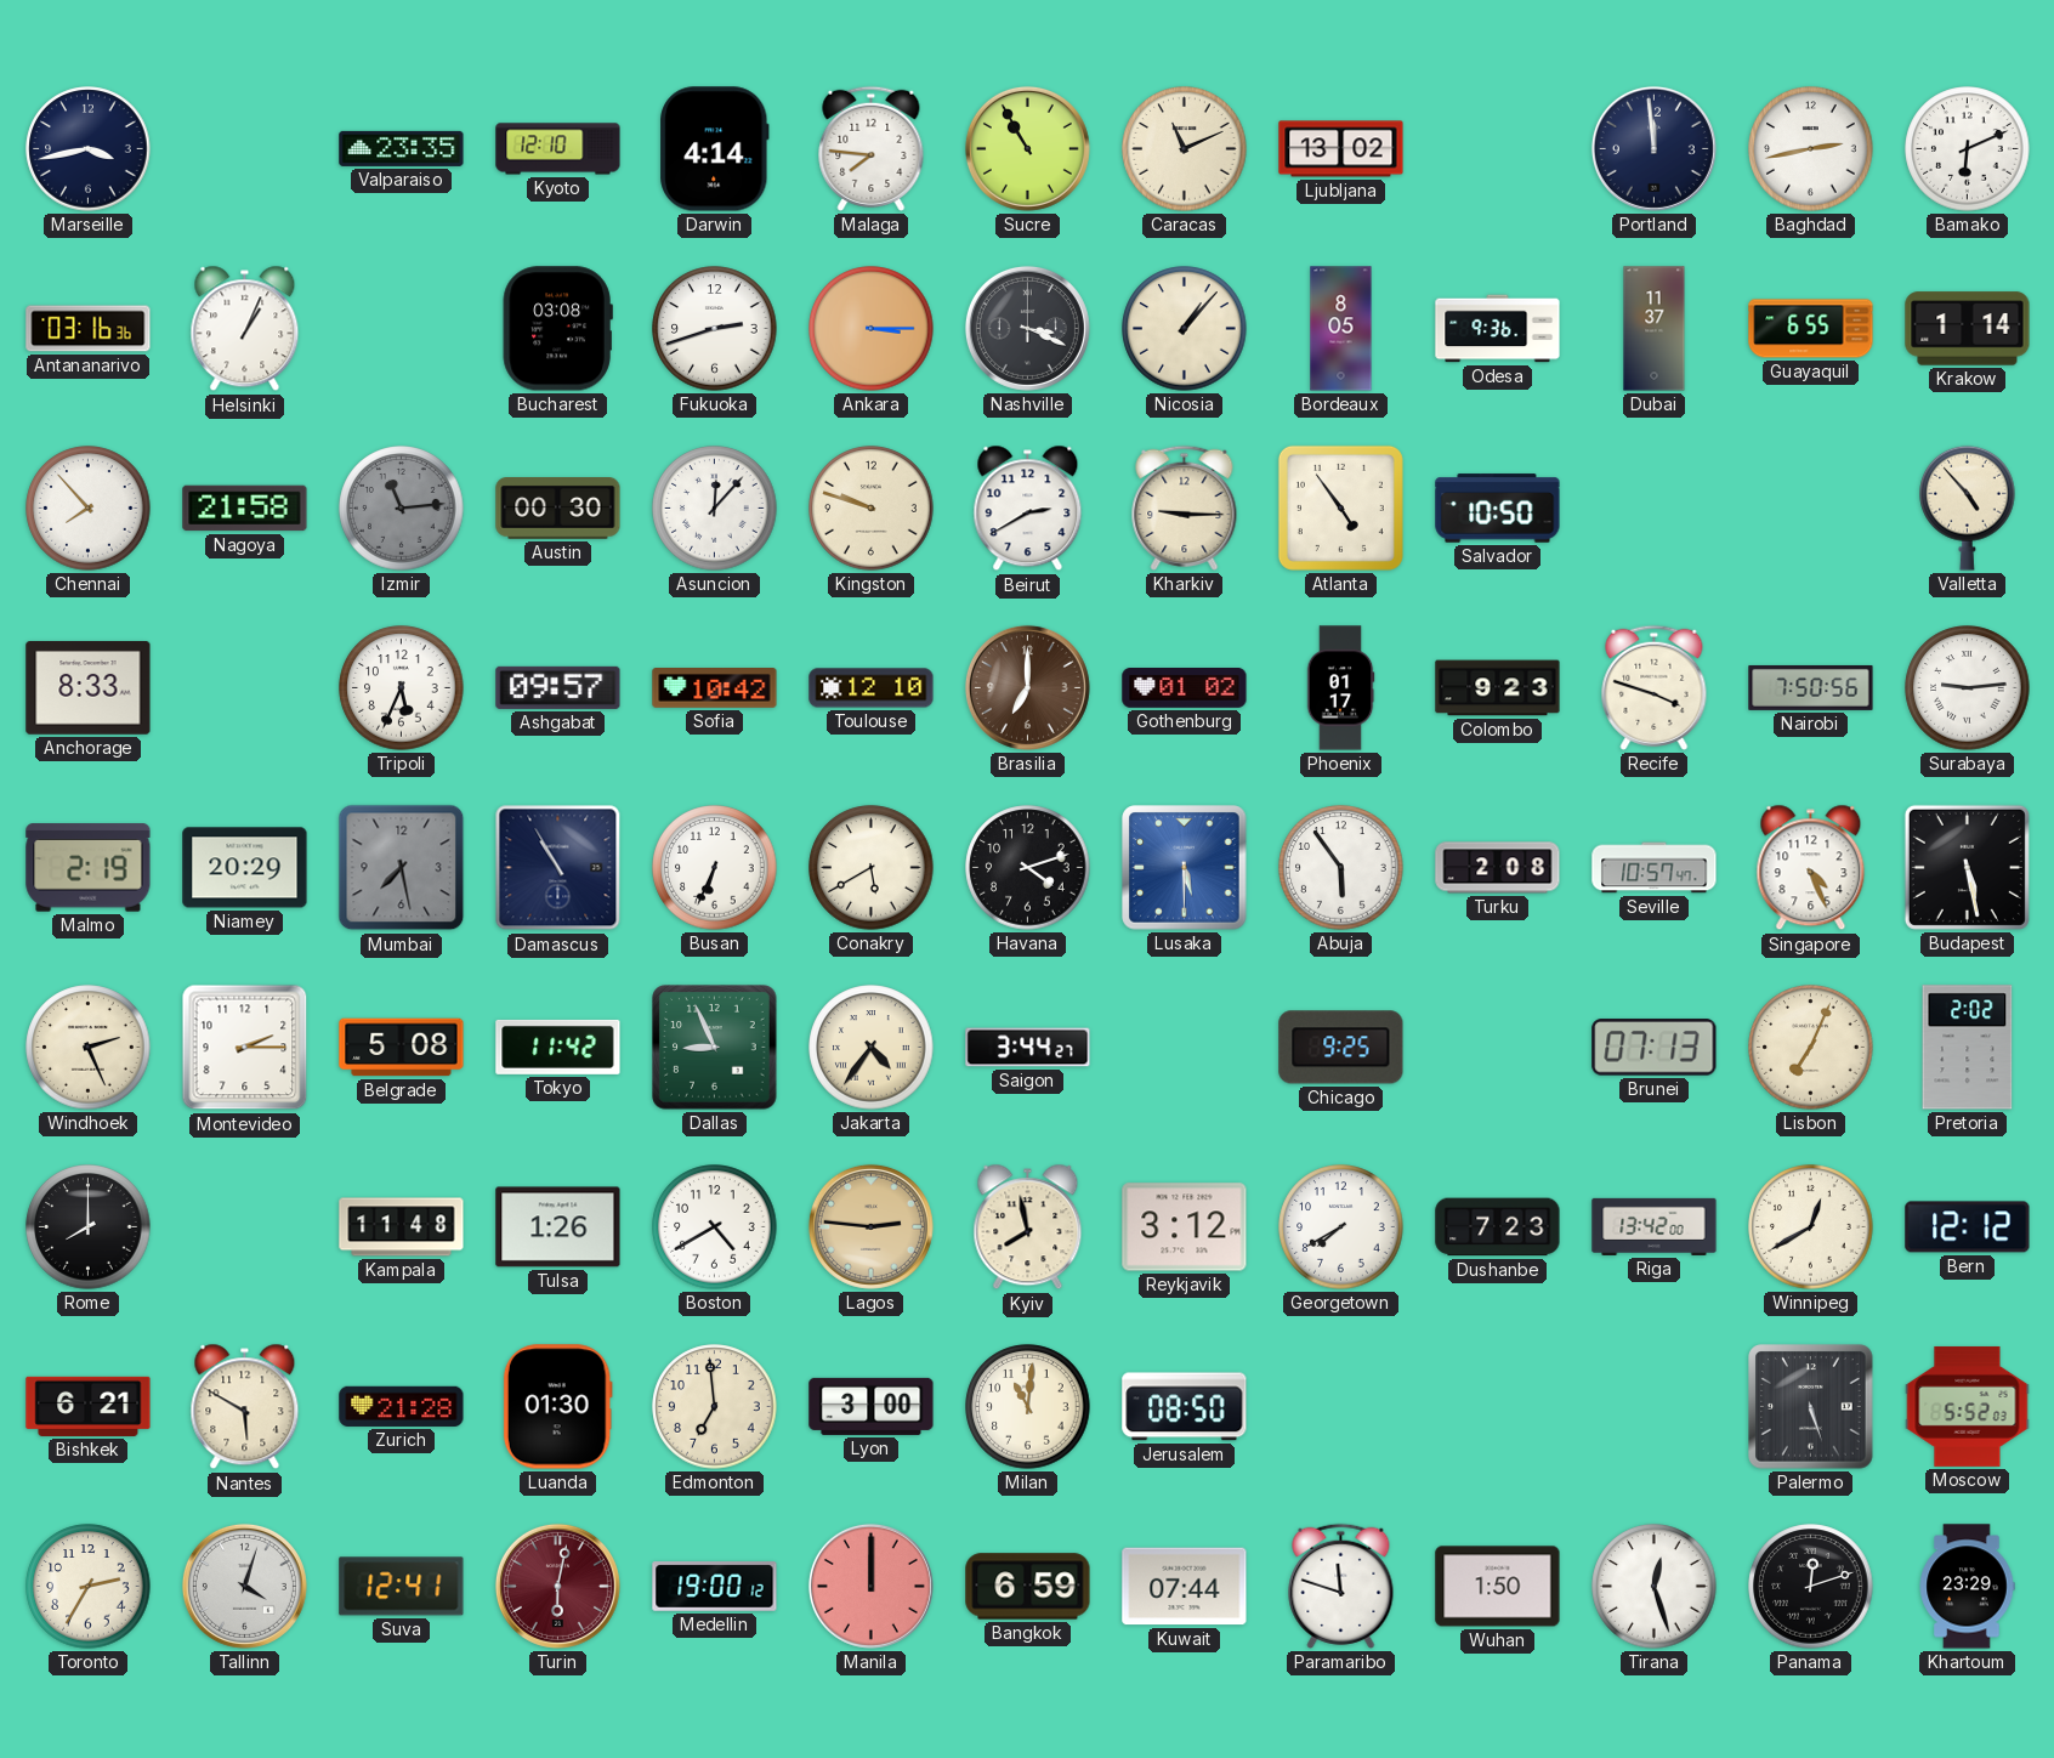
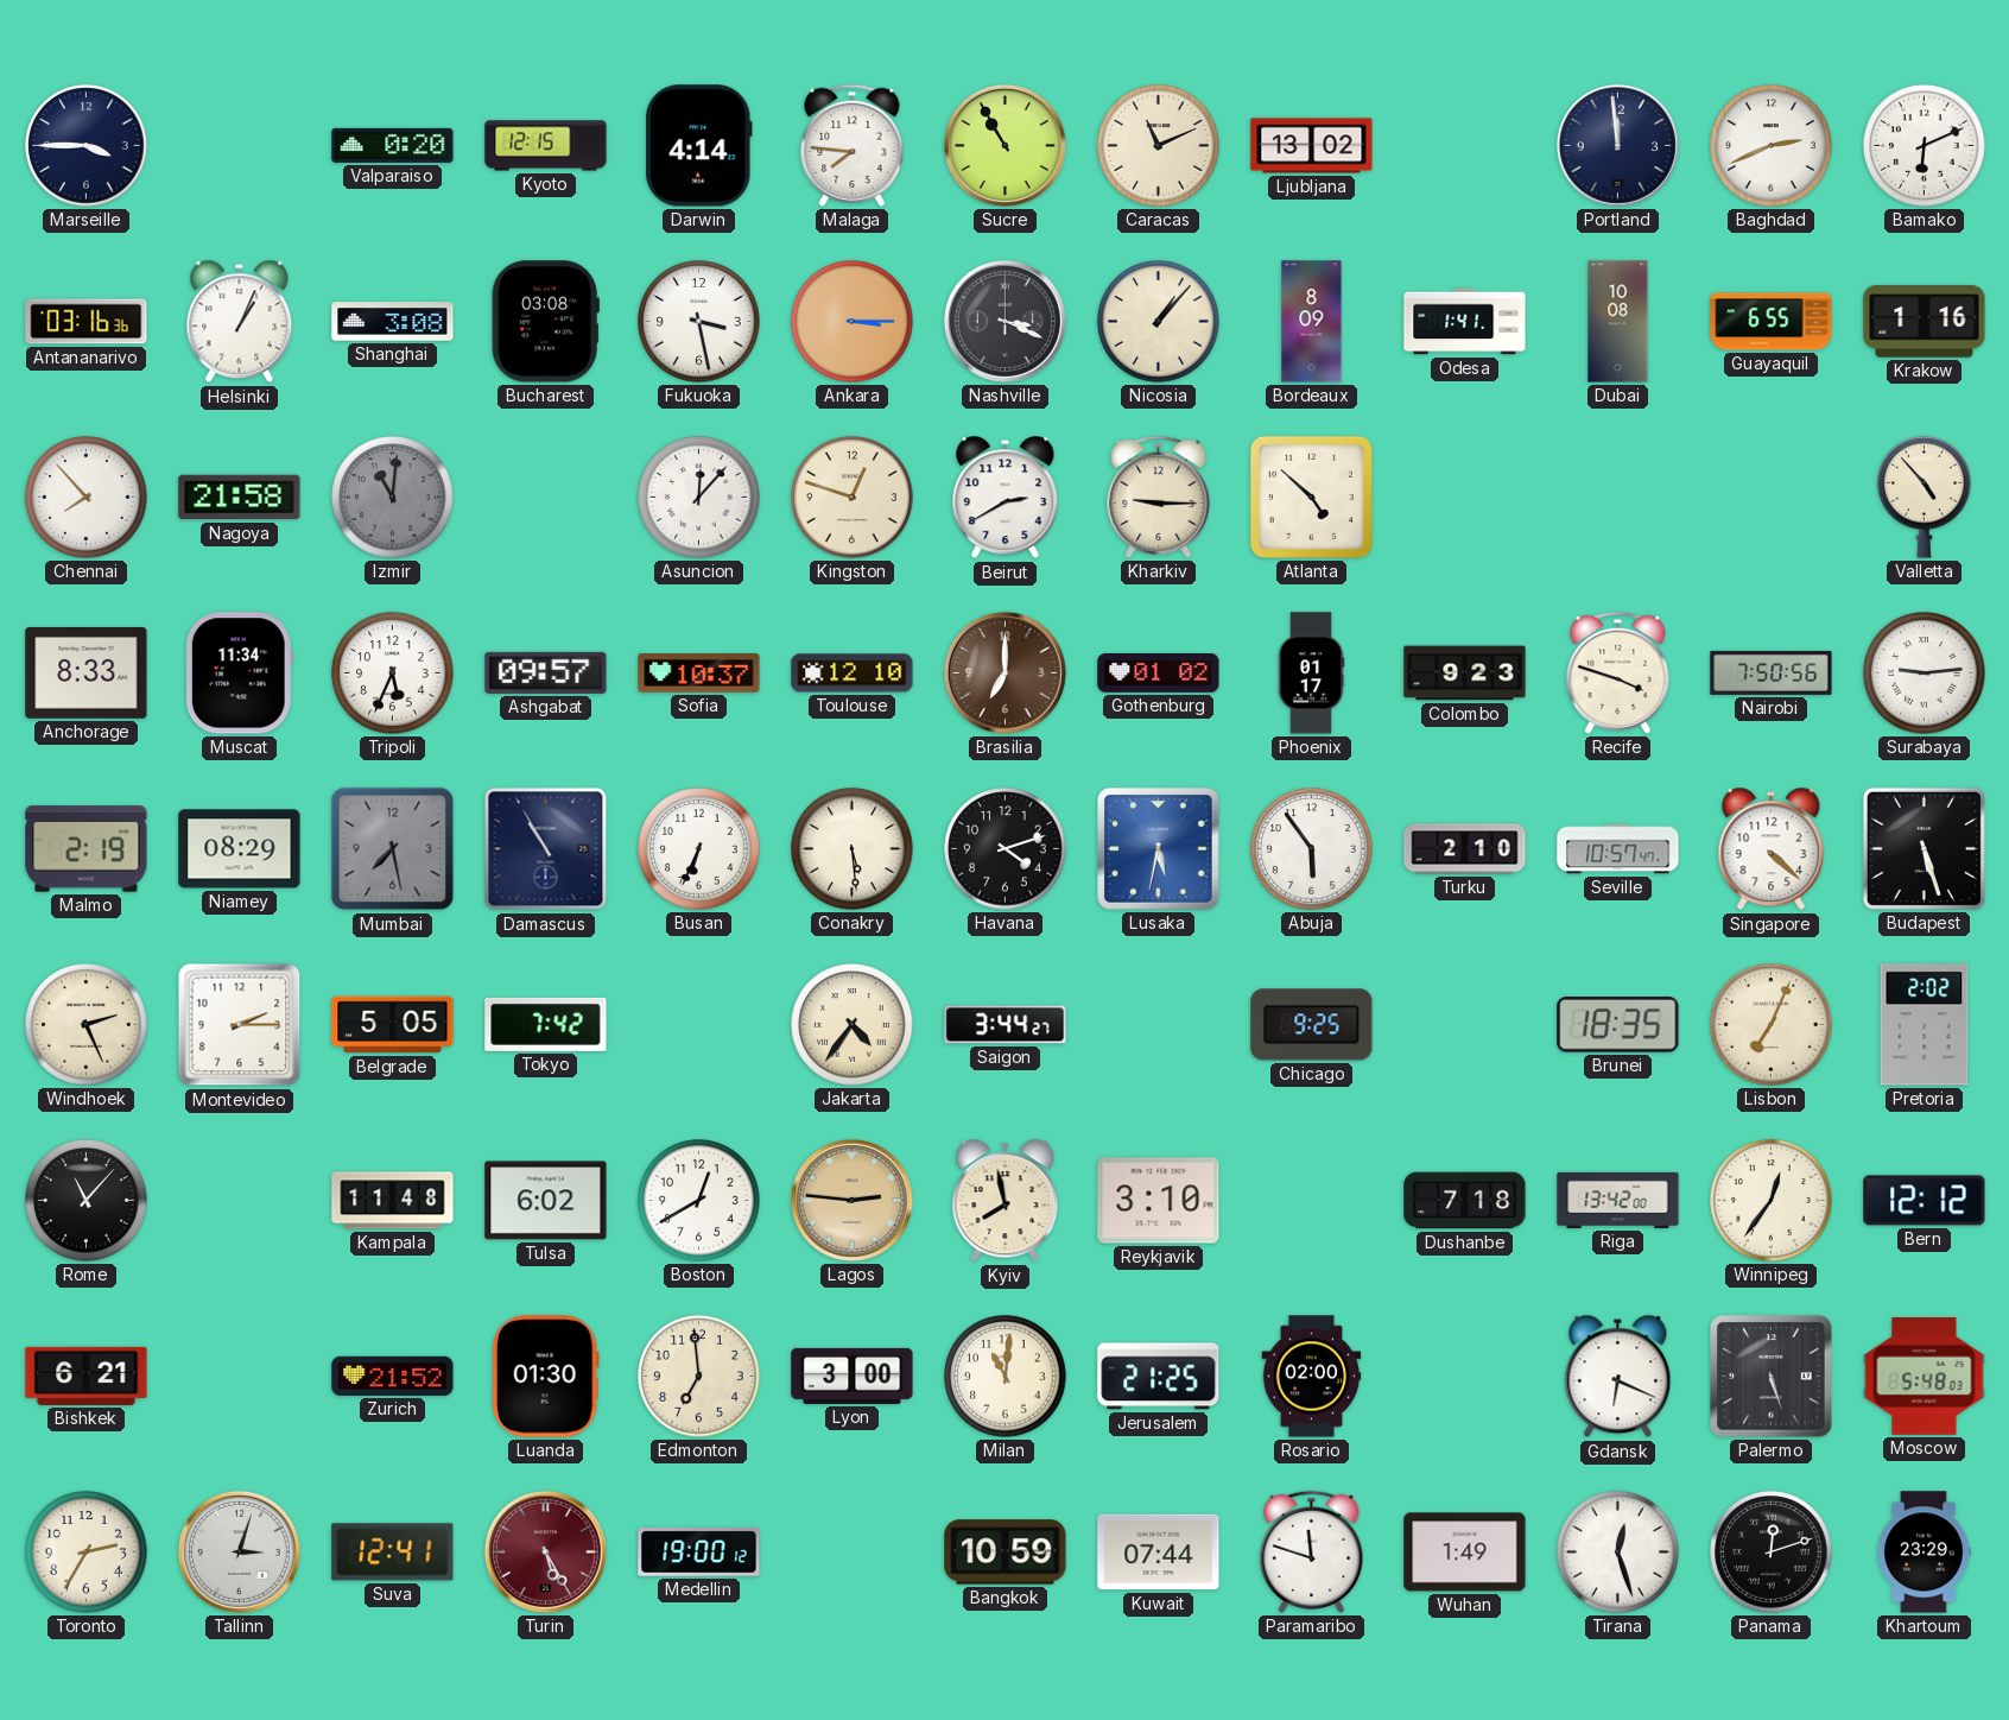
Marseille: 3:43 -> 3:45
Valparaiso: 23:35 -> 0:20
Kyoto: 12:10 -> 12:15
Baghdad: 2:43 -> 2:41
Shanghai: none -> 3:08
Fukuoka: 2:42 -> 3:28
Bordeaux: 8:05 -> 8:09
Odesa: 9:36 -> 1:41
Dubai: 11:37 -> 10:08
Krakow: 1:14 -> 1:16
Izmir: 11:14 -> 11:01
Austin: 00:30 -> none
Kingston: 9:48 -> 12:48
Atlanta: 4:54 -> 4:52
Salvador: 10:50 -> none
Muscat: none -> 11:34
Sofia: 10:42 -> 10:37
Niamey: 20:29 -> 08:29
Conakry: 5:40 -> 5:29
Lusaka: 5:30 -> 5:32
Turku: 2:08 -> 2:10
Singapore: 4:26 -> 4:22
Budapest: 5:28 -> 5:27
Belgrade: 5:08 -> 5:05
Tokyo: 11:42 -> 7:42
Dallas: 8:56 -> none
Brunei: 07:13 -> 18:35
Rome: 8:00 -> 11:07
Tulsa: 1:26 -> 6:02
Boston: 4:40 -> 12:40
Reykjavik: 3:12 -> 3:10
Georgetown: 7:40 -> none
Dushanbe: 7:23 -> 7:18
Winnipeg: 12:40 -> 12:36
Nantes: 5:50 -> none
Zurich: 21:28 -> 21:52
Jerusalem: 08:50 -> 21:25
Rosario: none -> 02:00
Gdansk: none -> 6:19
Moscow: 5:52 -> 5:48
Tallinn: 4:03 -> 3:03
Turin: 6:02 -> 5:25
Manila: 12:00 -> none
Bangkok: 6:59 -> 10:59
Wuhan: 1:50 -> 1:49
